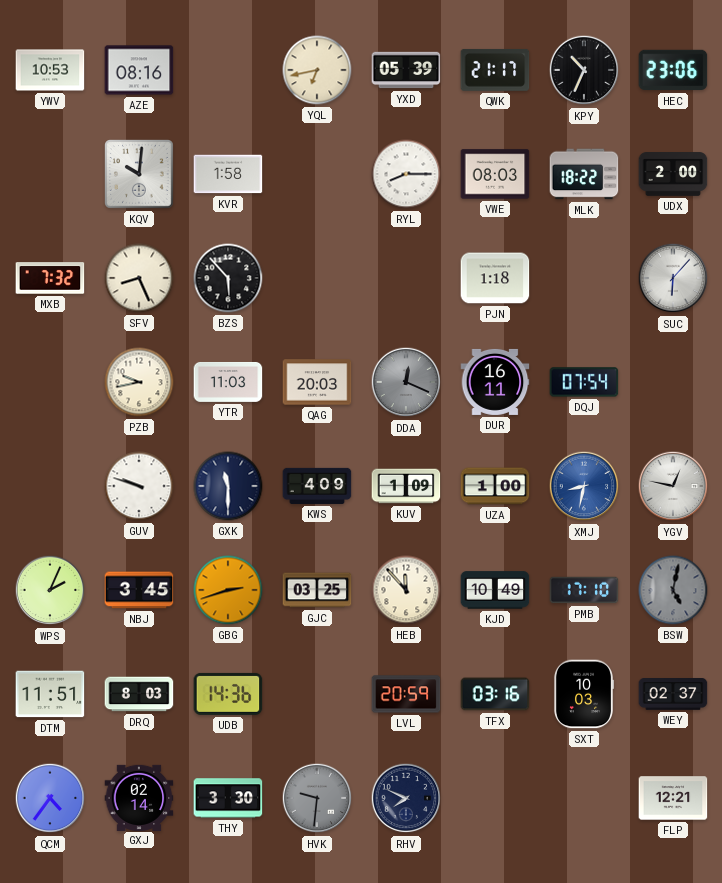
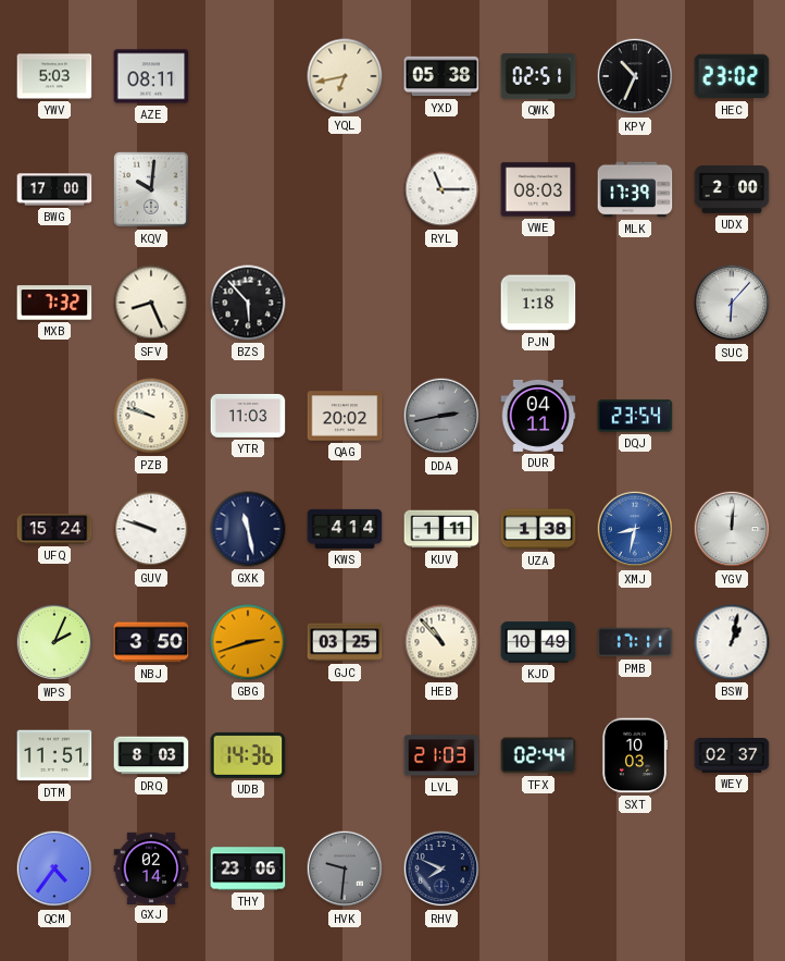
YWV: 10:53 -> 5:03
AZE: 08:16 -> 08:11
YXD: 05:39 -> 05:38
QWK: 21:17 -> 02:51
HEC: 23:06 -> 23:02
BWG: none -> 17:00
KVR: 1:58 -> none
RYL: 8:15 -> 11:15
MLK: 18:22 -> 17:39
PZB: 9:43 -> 9:48
QAG: 20:03 -> 20:02
DDA: 12:19 -> 2:43
DUR: 16:11 -> 04:11
DQJ: 07:54 -> 23:54
UFQ: none -> 15:24
GXK: 11:30 -> 11:28
KWS: 4:09 -> 4:14
KUV: 1:09 -> 1:11
UZA: 1:00 -> 1:38
YGV: 12:47 -> 12:01
NBJ: 3:45 -> 3:50
HEB: 11:53 -> 10:53
PMB: 17:10 -> 17:11
BSW: 5:02 -> 1:02
BSW dial: grey -> white
LVL: 20:59 -> 21:03
TFX: 03:16 -> 02:44
THY: 3:30 -> 23:06
FLP: 12:21 -> none
